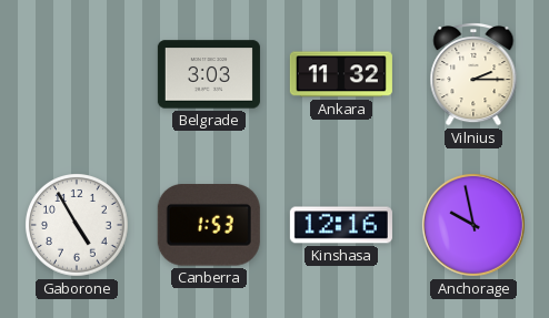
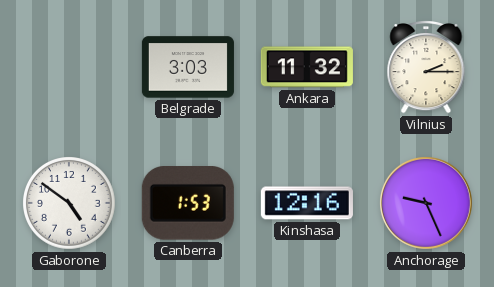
Gaborone: 4:55 -> 4:51
Anchorage: 9:58 -> 9:26
